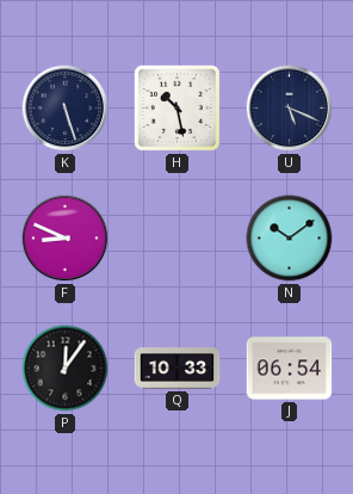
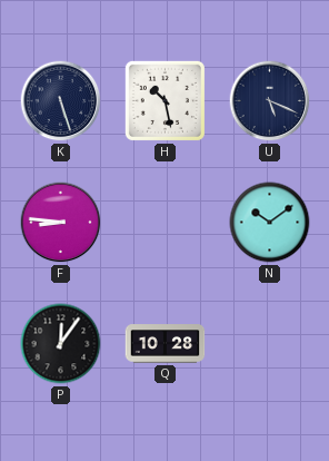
F: 8:49 -> 8:46
Q: 10:33 -> 10:28
J: 06:54 -> none
